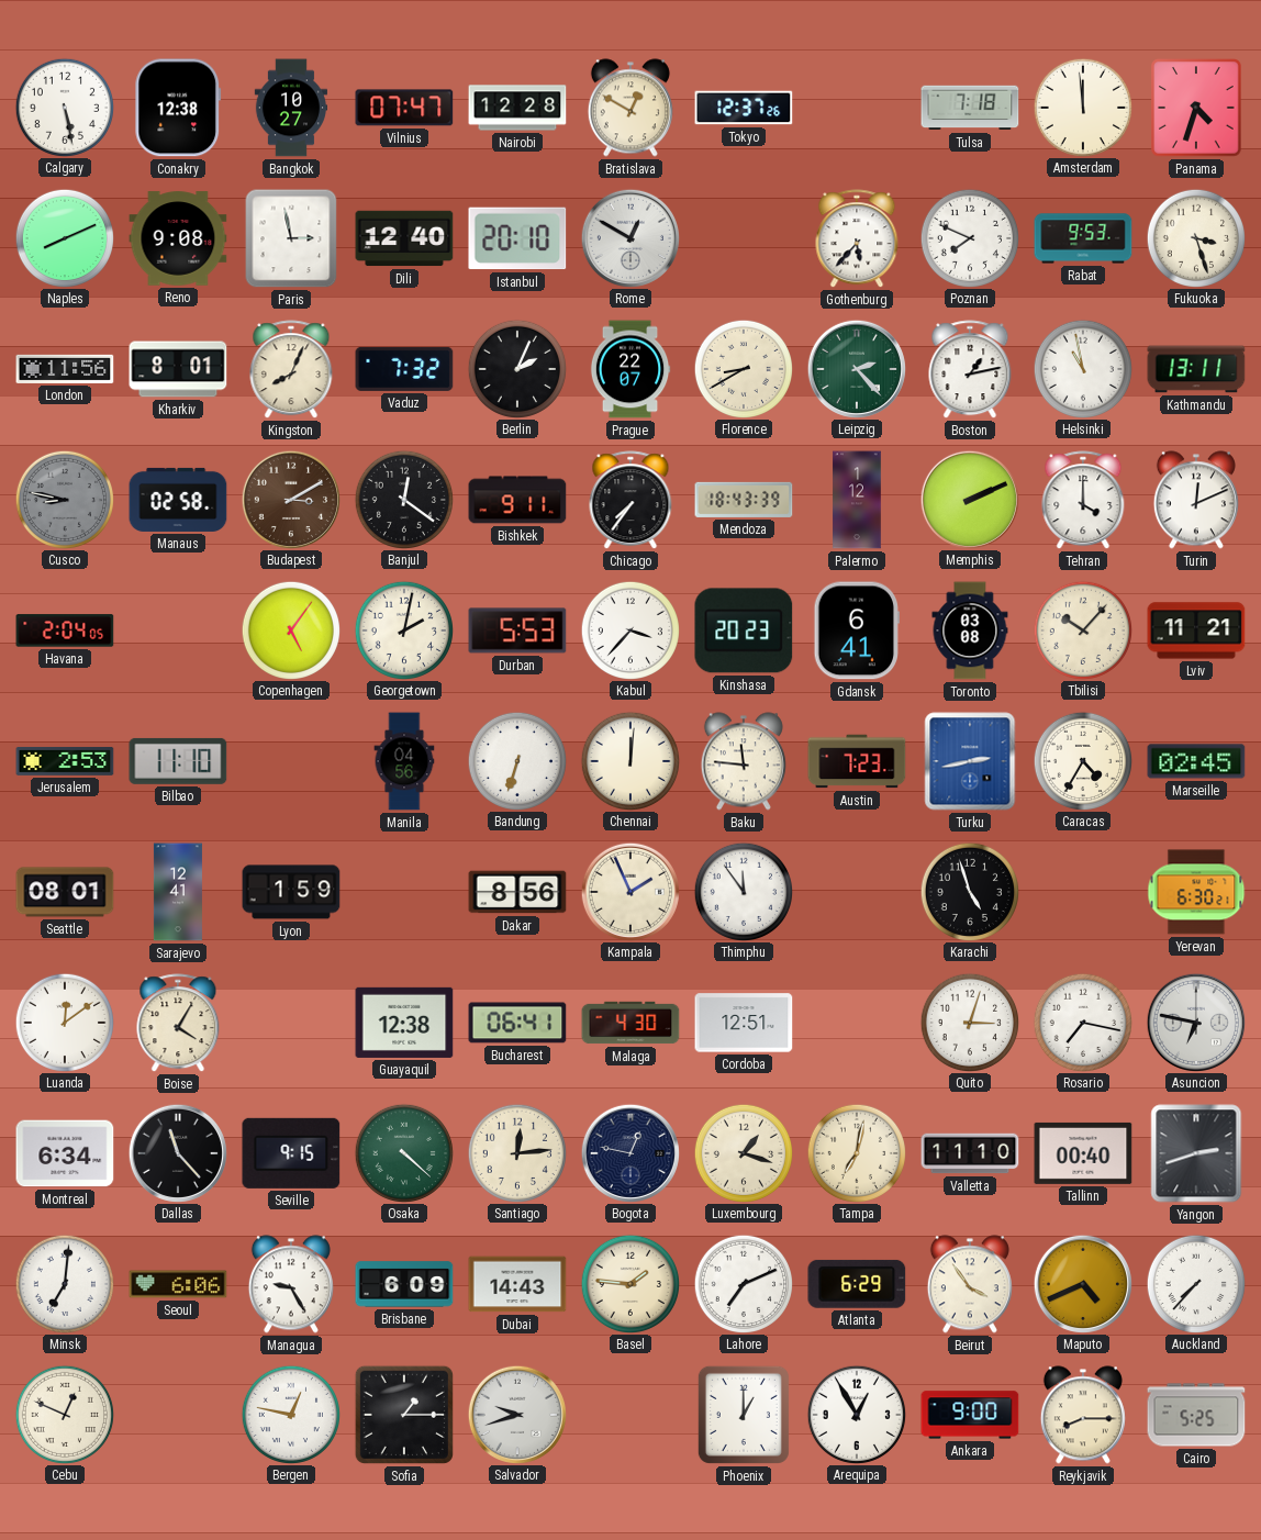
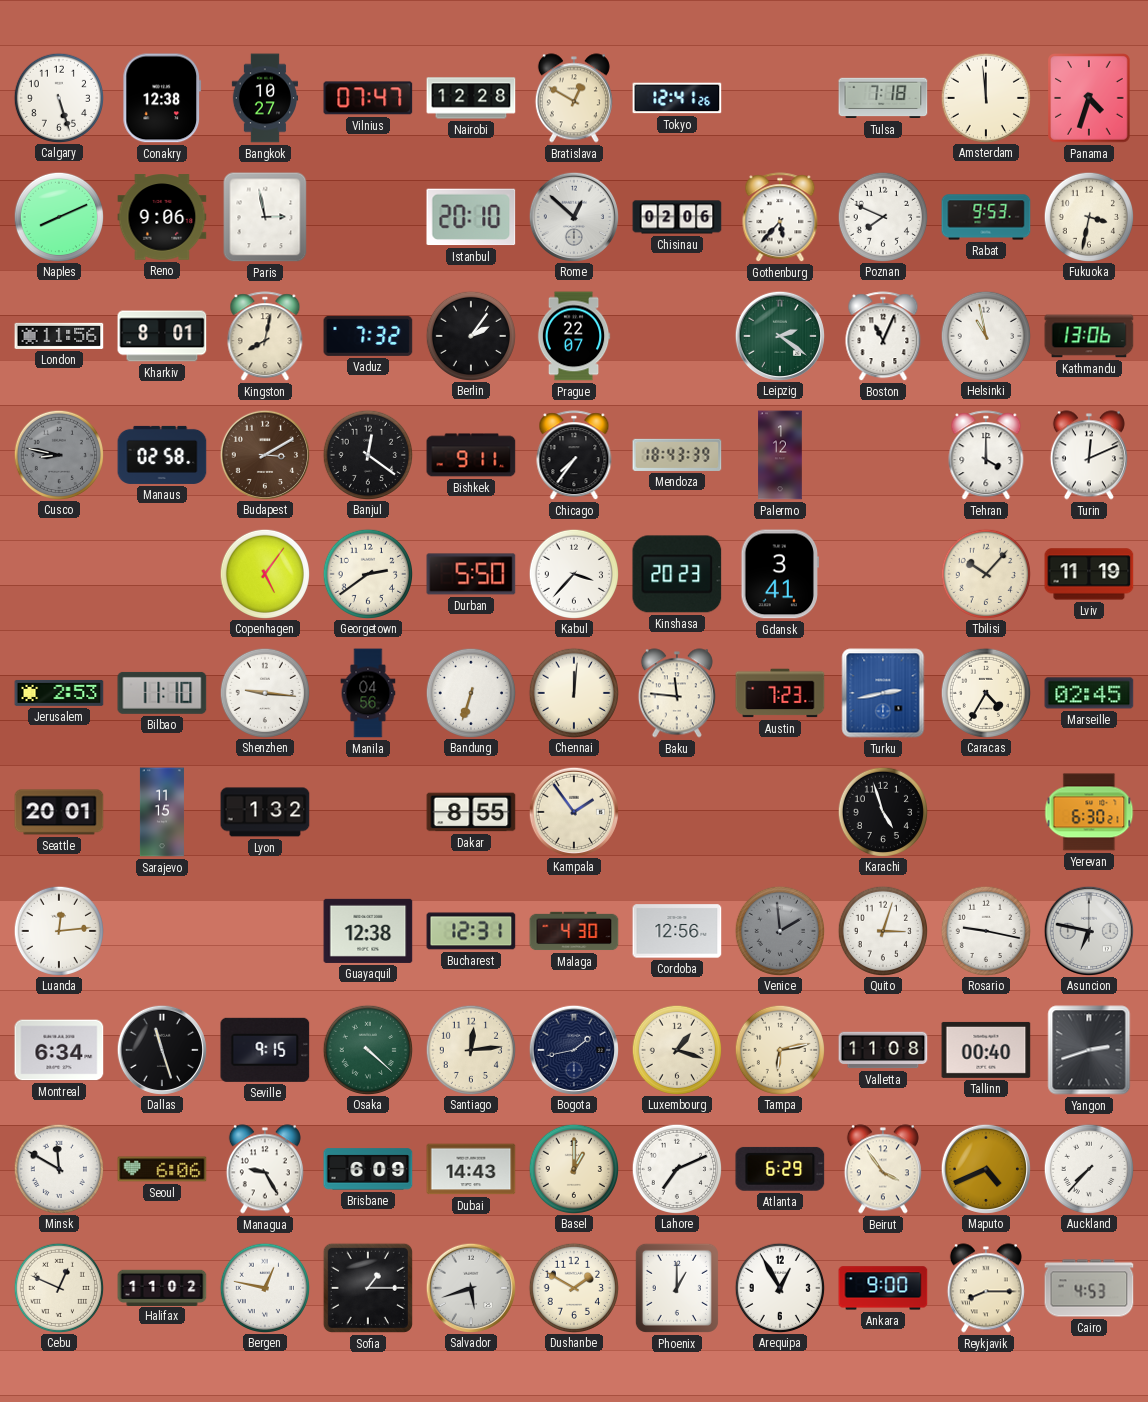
Calgary: 5:28 -> 5:27
Tokyo: 12:37 -> 12:41
Reno: 9:08 -> 9:06
Dili: 12:40 -> none
Rome: 12:50 -> 12:52
Chisinau: none -> 02:06
Fukuoka: 3:27 -> 3:32
Kingston: 8:04 -> 8:02
Berlin: 2:04 -> 2:06
Florence: 8:40 -> none
Leipzig: 2:23 -> 2:21
Boston: 1:13 -> 11:04
Kathmandu: 13:11 -> 13:06
Memphis: 2:11 -> none
Havana: 2:04 -> none
Georgetown: 2:02 -> 2:39
Durban: 5:53 -> 5:50
Gdansk: 6:41 -> 3:41
Toronto: 03:08 -> none
Lviv: 11:21 -> 11:19
Shenzhen: none -> 9:16
Seattle: 08:01 -> 20:01
Sarajevo: 12:41 -> 11:15
Lyon: 1:59 -> 1:32
Dakar: 8:56 -> 8:55
Kampala: 1:56 -> 1:54
Thimphu: 11:54 -> none
Luanda: 12:09 -> 12:14
Boise: 4:05 -> none
Bucharest: 06:41 -> 12:31
Cordoba: 12:51 -> 12:56
Venice: none -> 1:59
Rosario: 7:17 -> 9:17
Dallas: 11:23 -> 11:27
Bogota: 12:47 -> 1:43
Tampa: 7:02 -> 6:13
Valletta: 11:10 -> 11:08
Minsk: 7:01 -> 11:50
Basel: 1:46 -> 1:00
Halifax: none -> 11:02
Salvador: 9:42 -> 5:42
Dushanbe: none -> 1:50
Cairo: 5:25 -> 4:53
